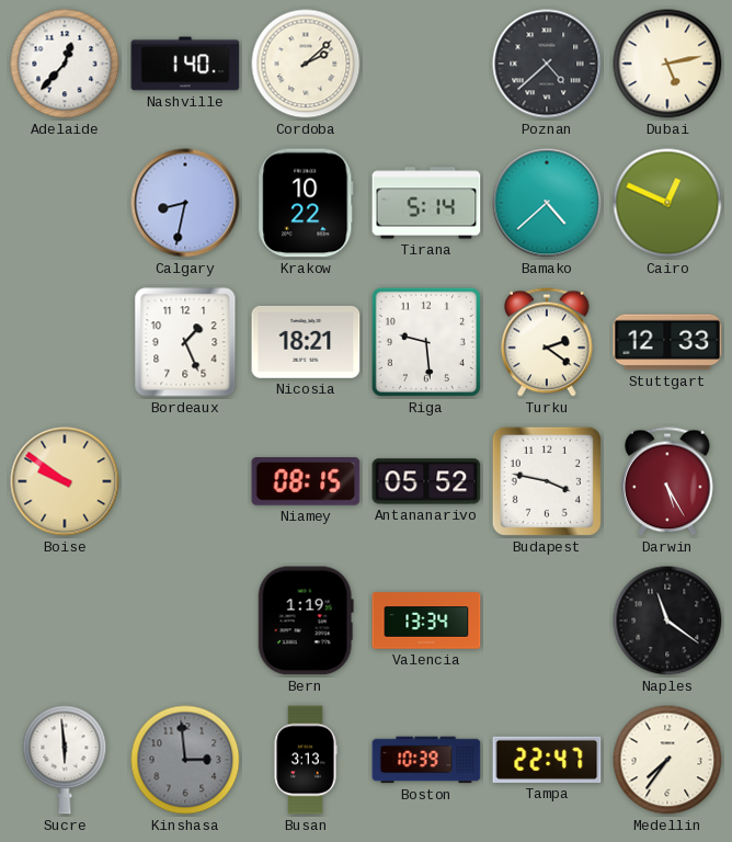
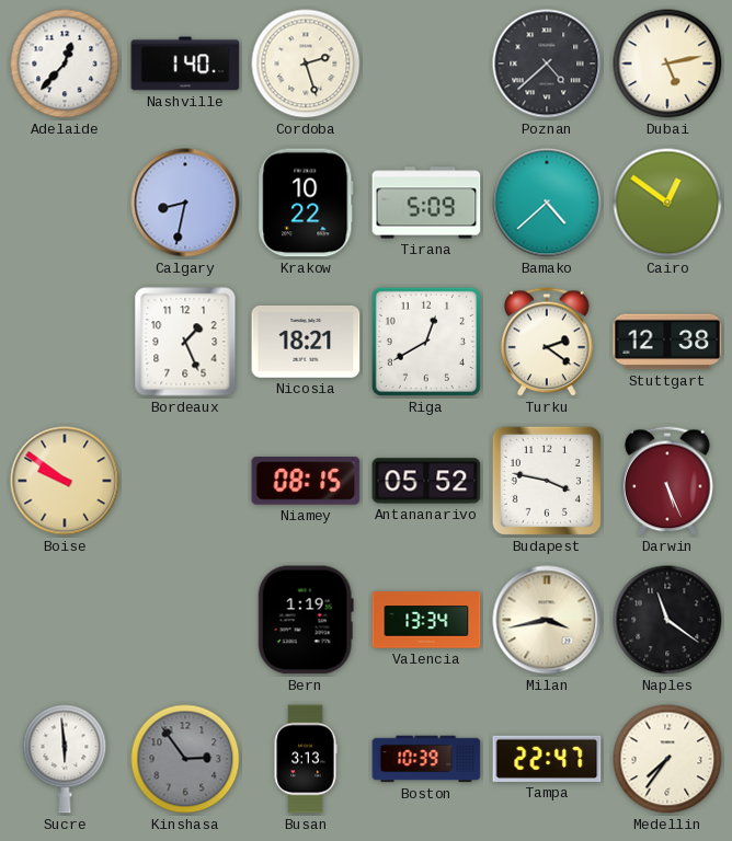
Cordoba: 2:08 -> 2:27
Tirana: 5:14 -> 5:09
Cairo: 12:49 -> 12:51
Riga: 9:29 -> 12:40
Stuttgart: 12:33 -> 12:38
Darwin: 5:25 -> 5:26
Milan: none -> 3:43
Kinshasa: 2:59 -> 2:54
